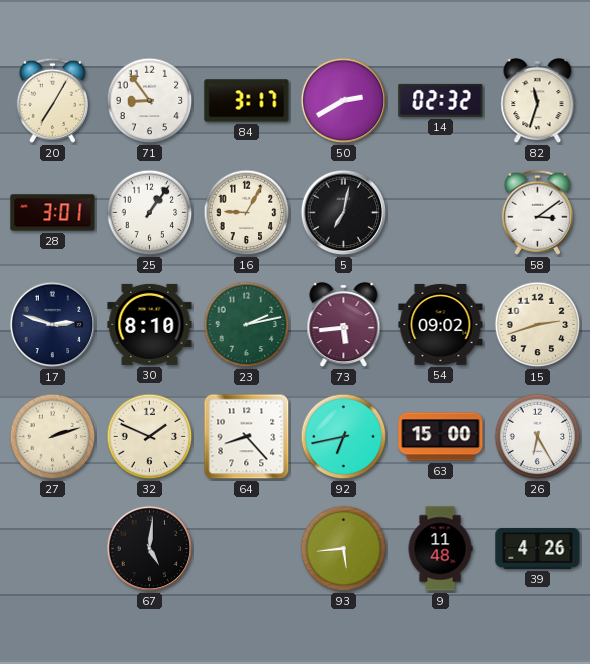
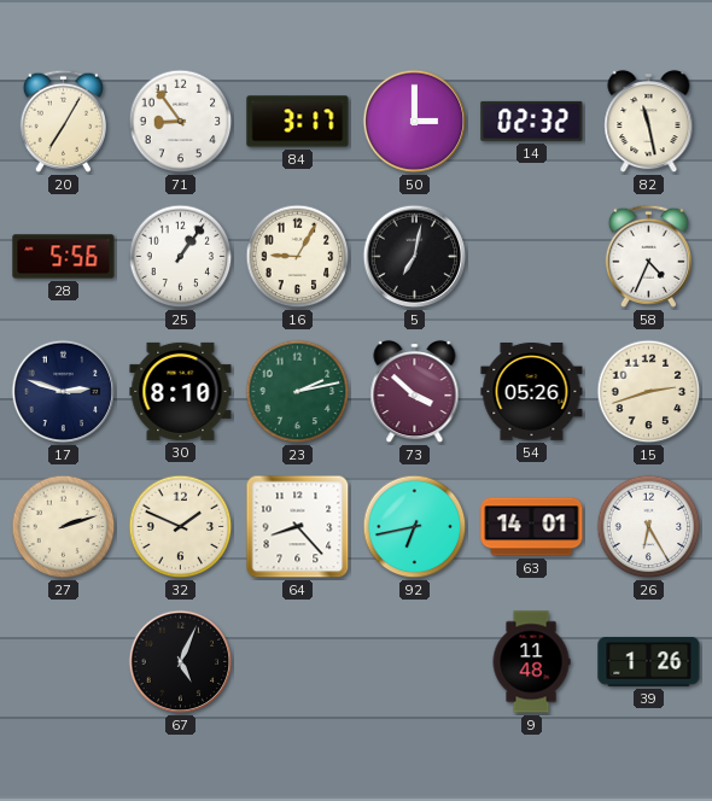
50: 2:40 -> 3:00
82: 11:33 -> 11:28
28: 3:01 -> 5:56
58: 3:09 -> 4:34
73: 5:44 -> 3:52
54: 09:02 -> 05:26
63: 15:00 -> 14:01
67: 5:01 -> 5:04
93: 5:44 -> none
39: 4:26 -> 1:26
